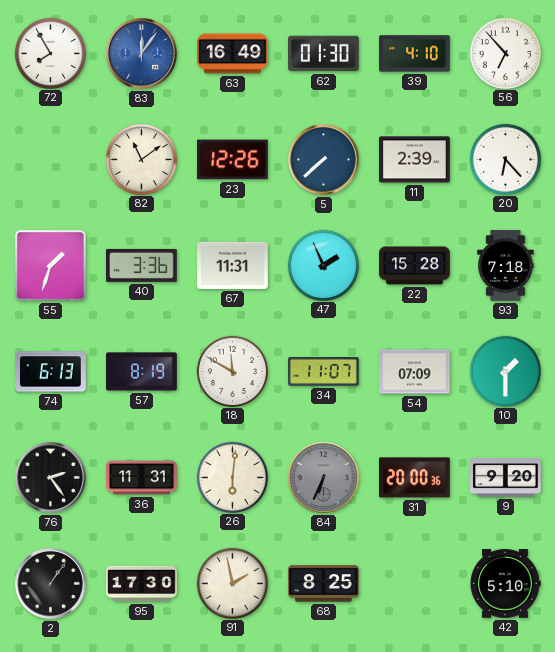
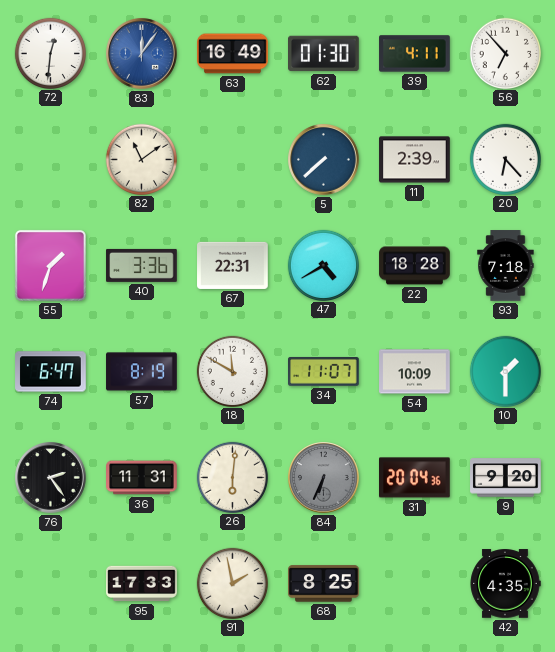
72: 7:55 -> 12:31
39: 4:10 -> 4:11
23: 12:26 -> none
67: 11:31 -> 22:31
47: 1:56 -> 4:40
22: 15:28 -> 18:28
74: 6:13 -> 6:47
54: 07:09 -> 10:09
31: 20:00 -> 20:04
2: 1:06 -> none
95: 17:30 -> 17:33
42: 5:10 -> 4:35
